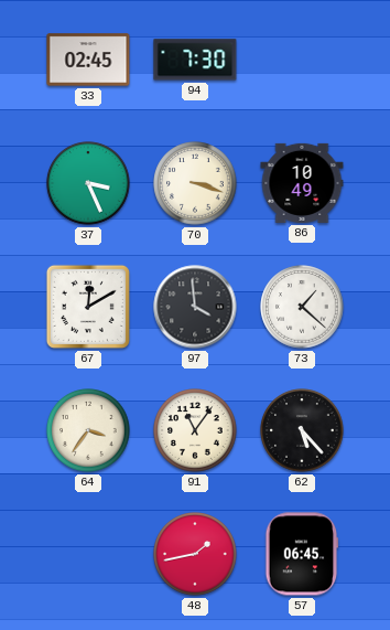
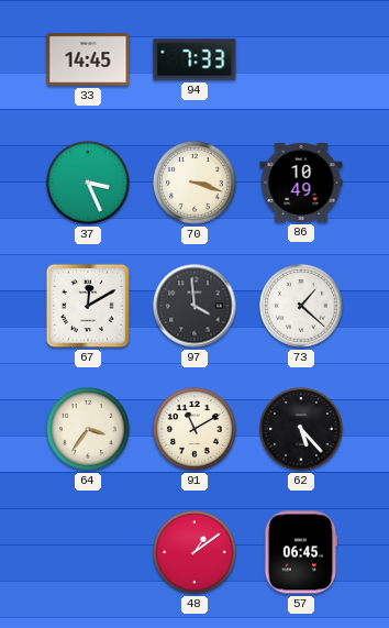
33: 02:45 -> 14:45
94: 7:30 -> 7:33
91: 11:06 -> 11:10
48: 1:43 -> 1:09
